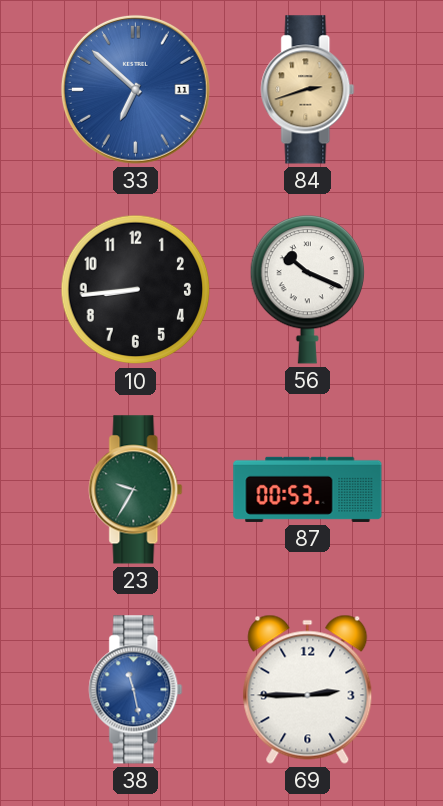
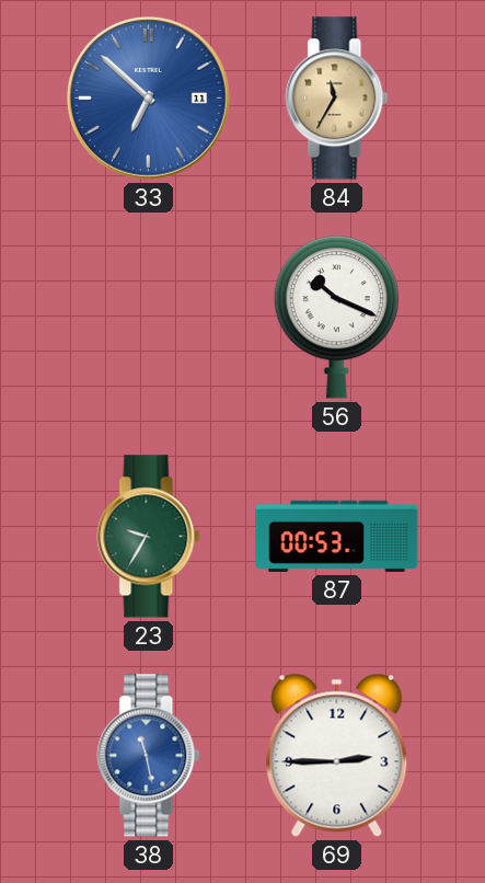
84: 2:42 -> 11:35
10: 8:44 -> none
